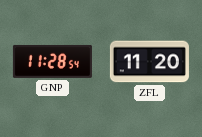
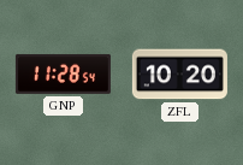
ZFL: 11:20 -> 10:20
